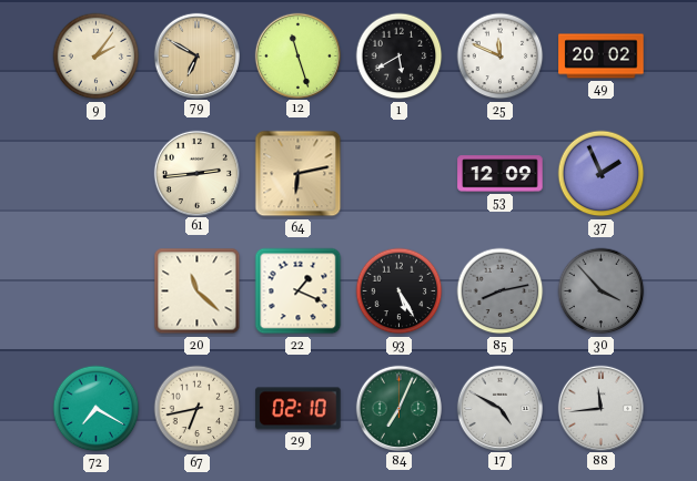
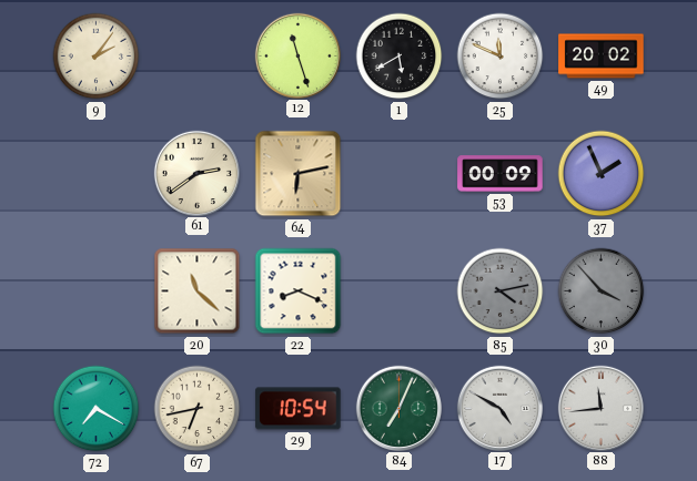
79: 6:50 -> none
61: 2:44 -> 2:39
53: 12:09 -> 00:09
22: 1:19 -> 8:19
93: 5:25 -> none
85: 8:13 -> 4:13
29: 02:10 -> 10:54
